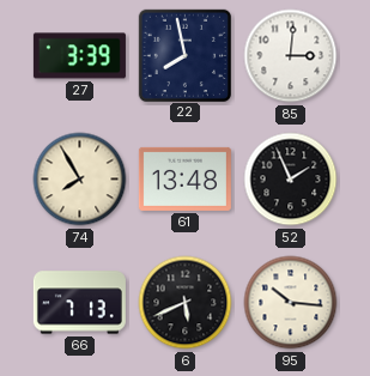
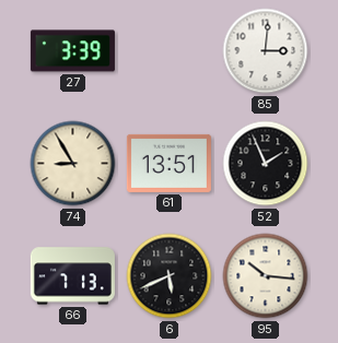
22: 7:58 -> none
74: 7:55 -> 8:55
61: 13:48 -> 13:51
